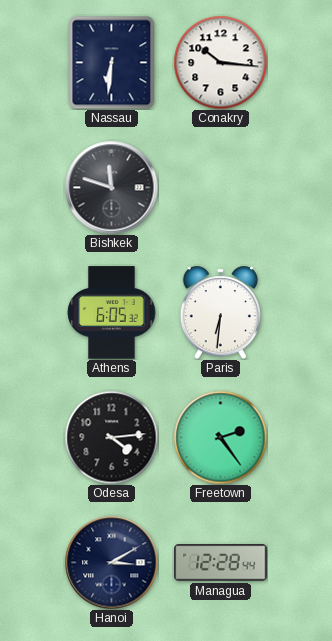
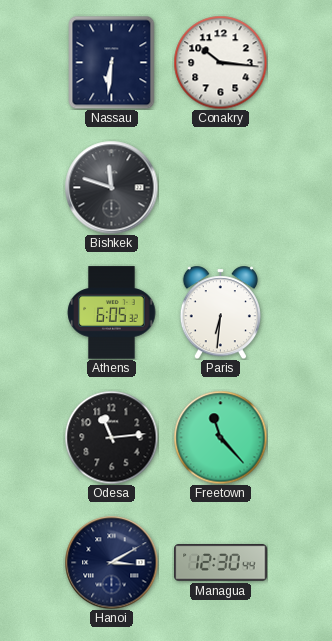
Odesa: 4:14 -> 11:14
Freetown: 2:24 -> 11:23
Managua: 12:28 -> 12:30
